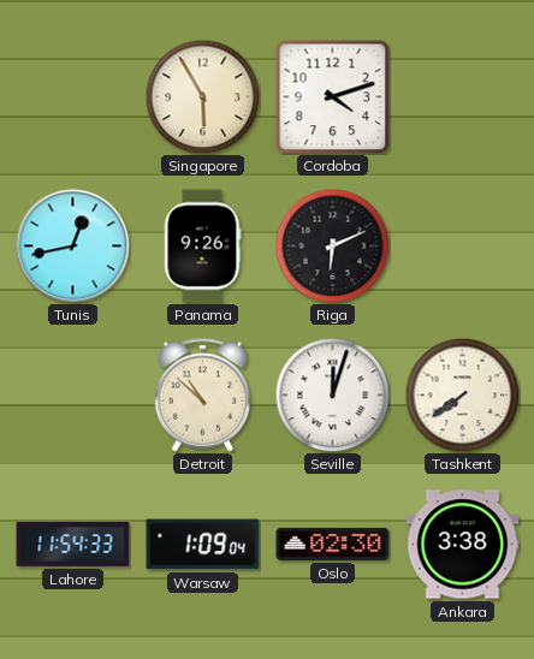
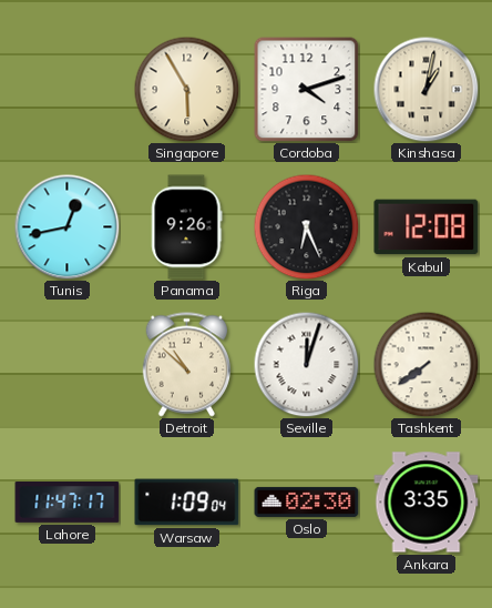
Kinshasa: none -> 1:02
Riga: 6:11 -> 6:26
Kabul: none -> 12:08
Lahore: 11:54 -> 11:47
Ankara: 3:38 -> 3:35
